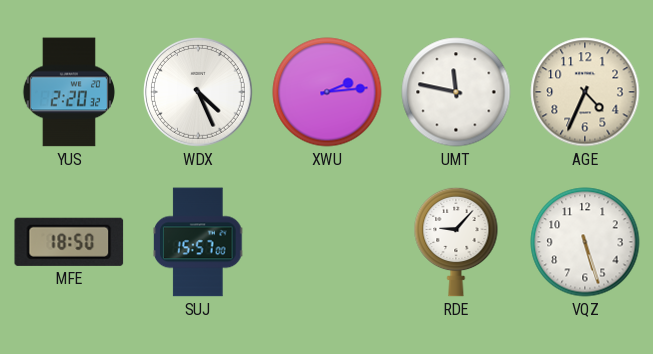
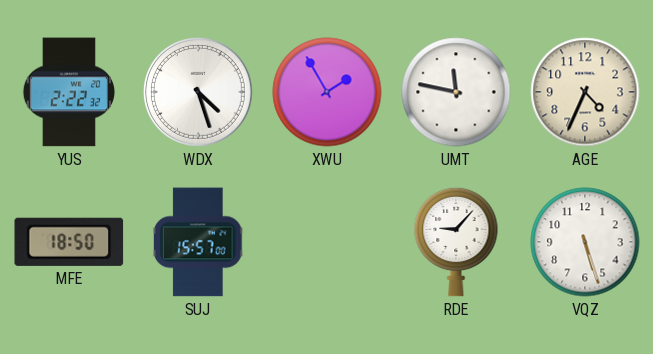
YUS: 2:20 -> 2:22
WDX: 4:26 -> 4:27
XWU: 2:14 -> 1:55
